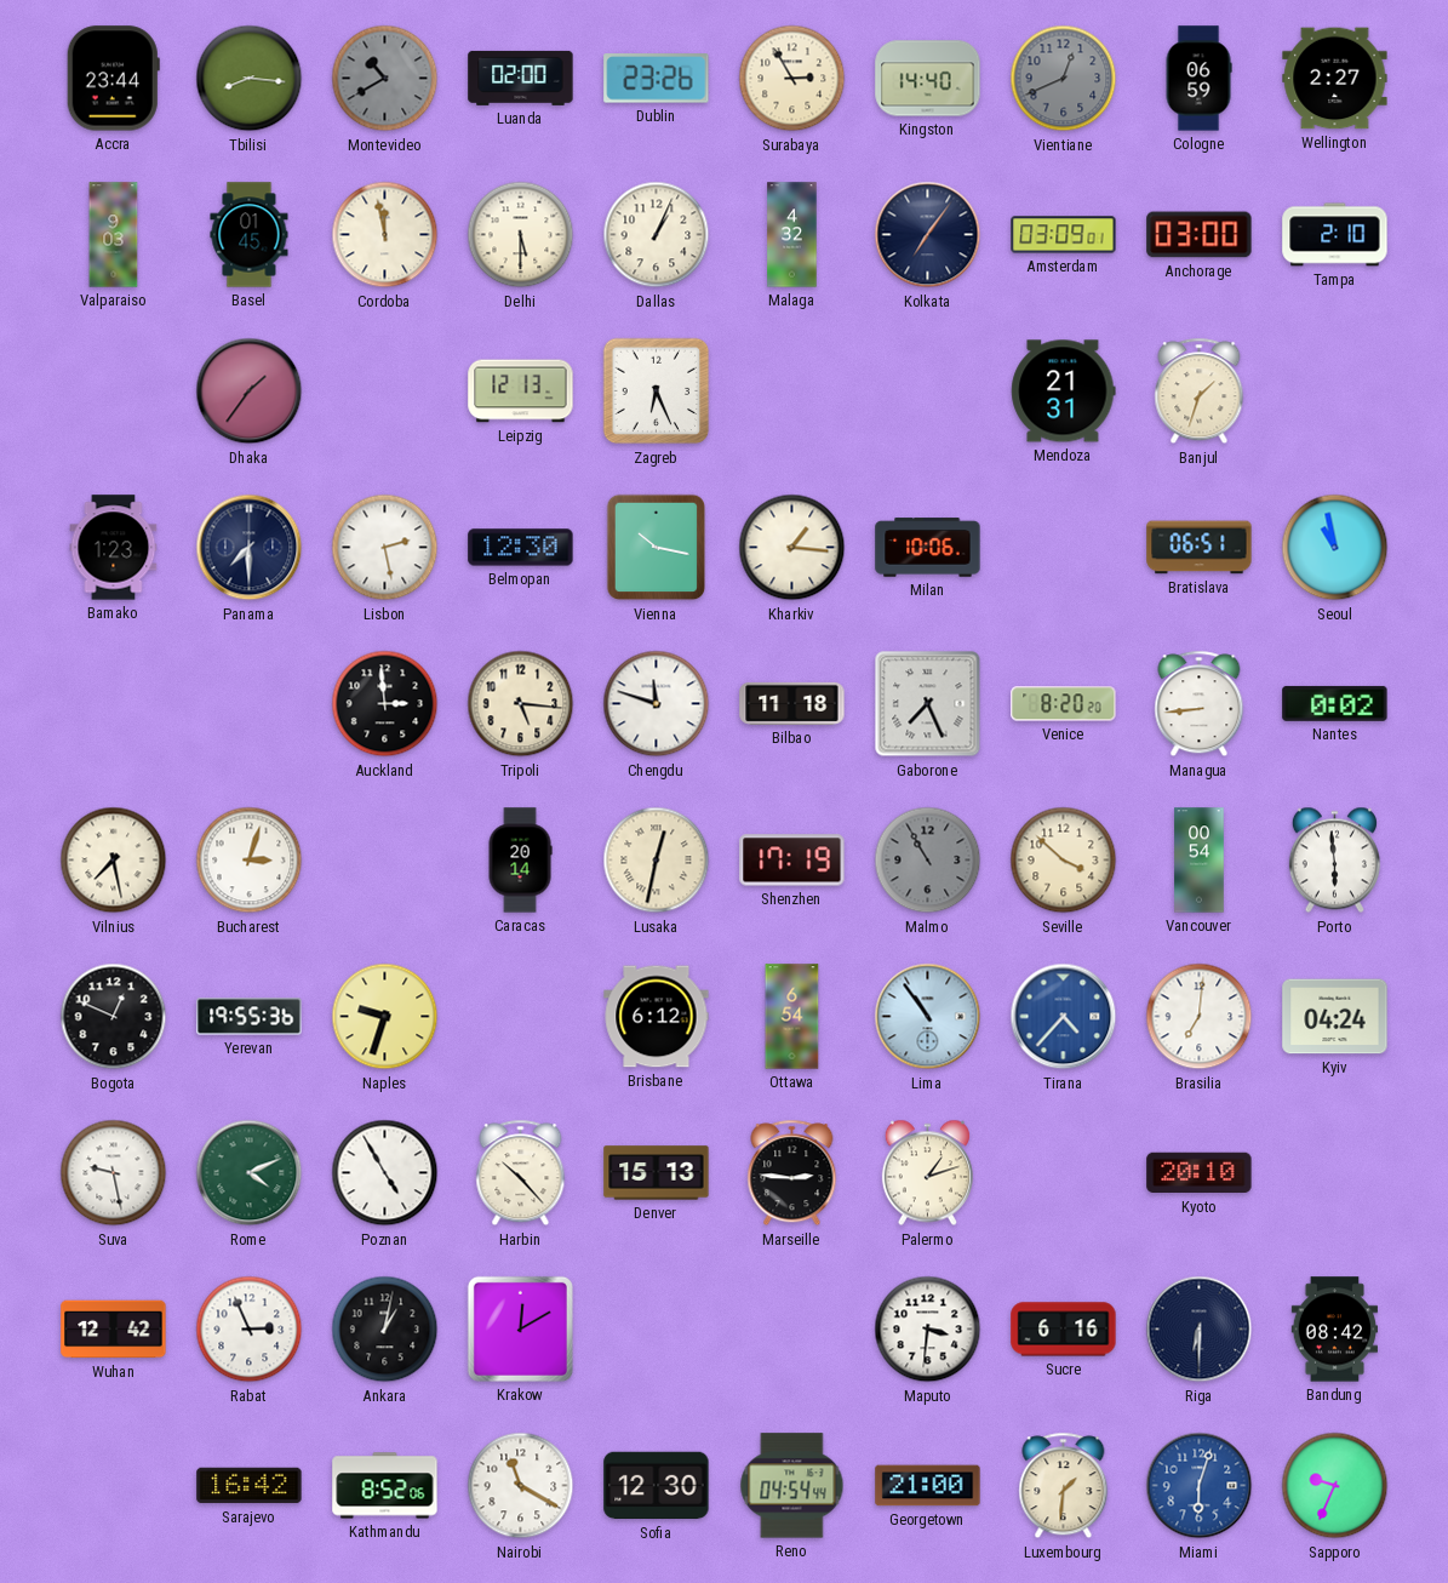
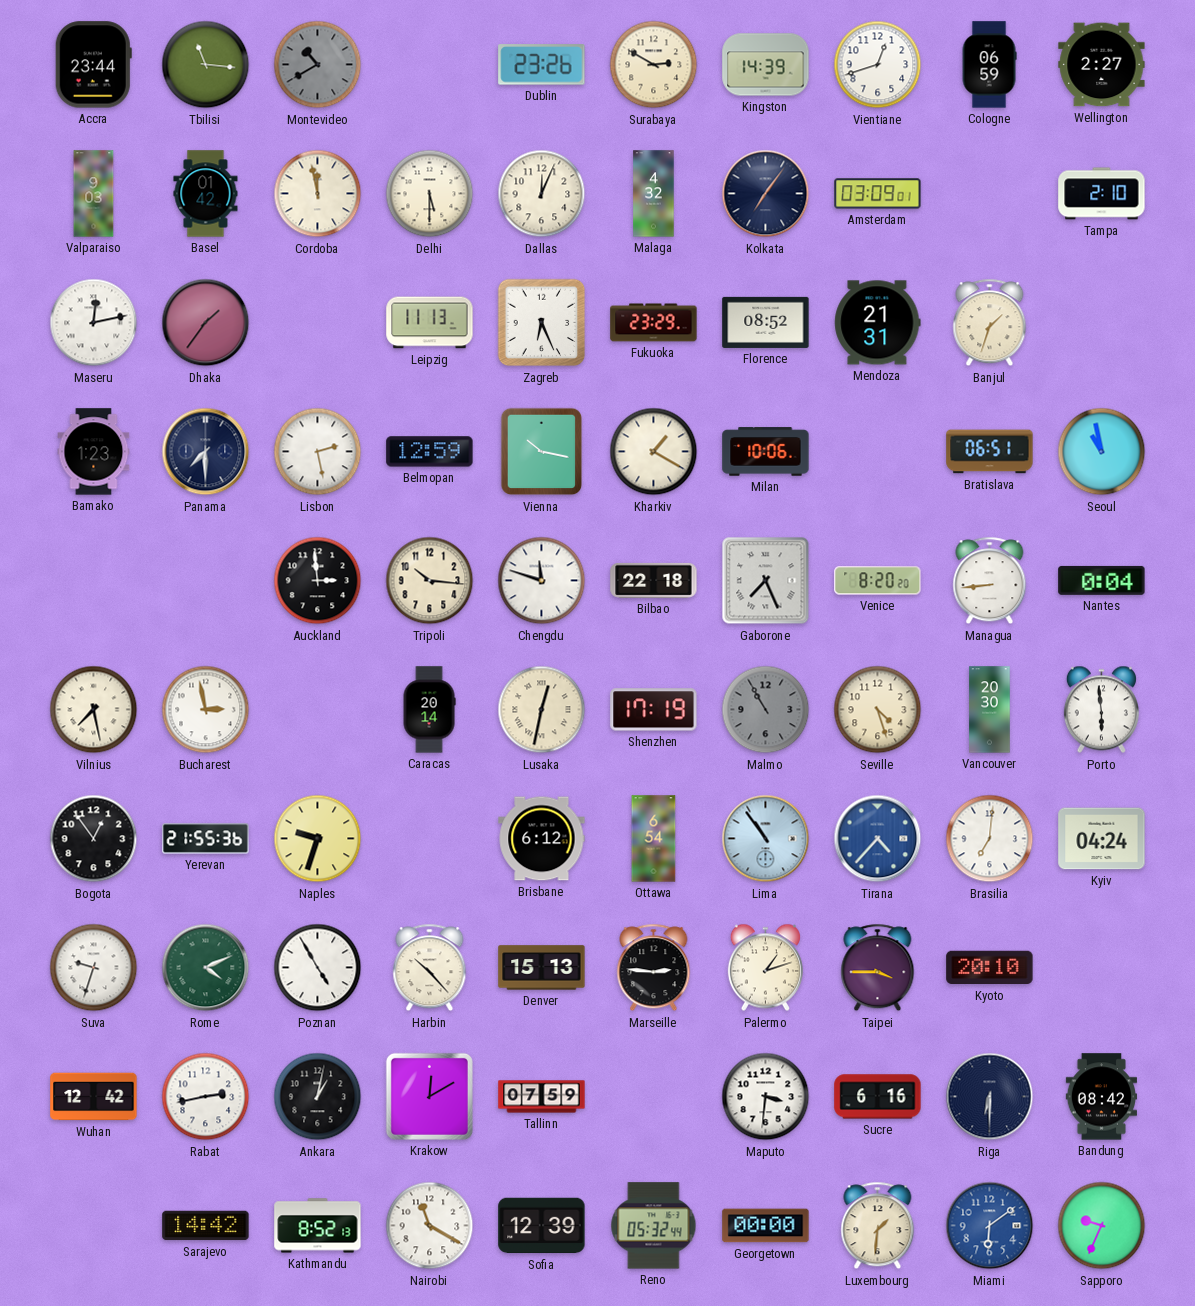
Tbilisi: 8:16 -> 11:16
Luanda: 02:00 -> none
Surabaya: 2:55 -> 2:50
Kingston: 14:40 -> 14:39
Vientiane: 12:41 -> 12:42
Vientiane dial: grey -> white
Basel: 01:45 -> 01:42
Dallas: 1:04 -> 12:04
Anchorage: 03:00 -> none
Maseru: none -> 12:13
Leipzig: 12:13 -> 11:13
Fukuoka: none -> 23:29
Florence: none -> 08:52
Belmopan: 12:30 -> 12:59
Kharkiv: 1:16 -> 1:20
Tripoli: 5:16 -> 10:16
Bilbao: 11:18 -> 22:18
Nantes: 0:02 -> 0:04
Bucharest: 3:03 -> 2:58
Seville: 3:52 -> 4:27
Vancouver: 00:54 -> 20:30
Bogota: 12:49 -> 12:54
Yerevan: 19:55 -> 21:55
Suva: 9:28 -> 9:33
Taipei: none -> 3:45
Rabat: 2:56 -> 2:43
Tallinn: none -> 07:59
Sarajevo: 16:42 -> 14:42
Kathmandu: 8:52:06 -> 8:52:13
Sofia: 12:30 -> 12:39
Reno: 04:54 -> 05:32
Georgetown: 21:00 -> 00:00
Miami: 6:03 -> 6:09
